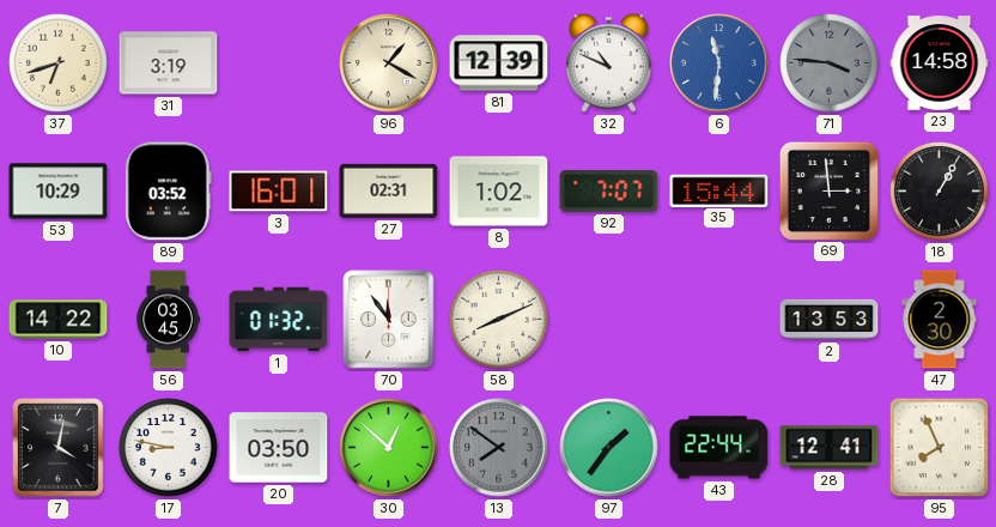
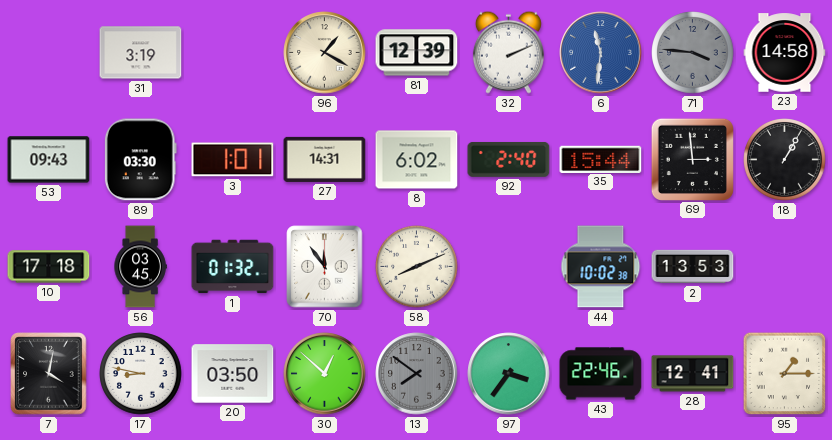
37: 6:42 -> none
32: 10:49 -> 2:11
53: 10:29 -> 09:43
89: 03:52 -> 03:30
3: 16:01 -> 1:01
27: 02:31 -> 14:31
8: 1:02 -> 6:02
92: 7:07 -> 2:40
10: 14:22 -> 17:18
44: none -> 10:02
47: 2:30 -> none
97: 1:36 -> 3:36
43: 22:44 -> 22:46
95: 7:56 -> 1:15
